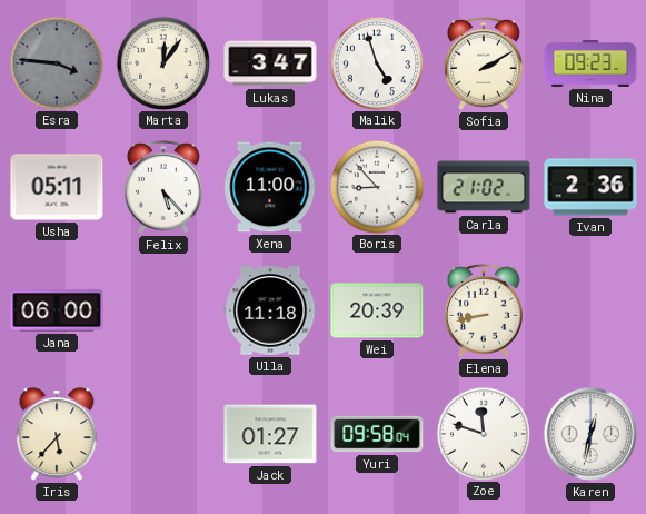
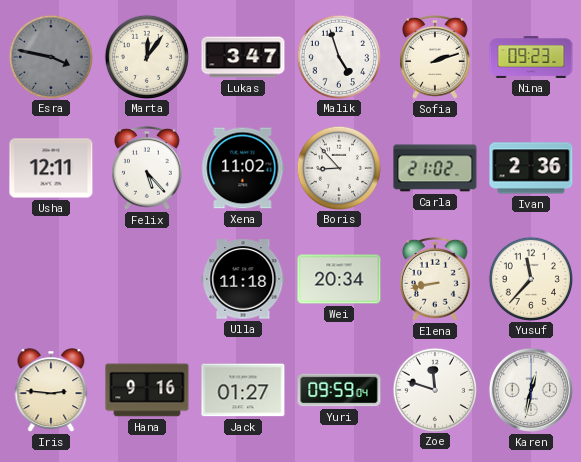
Esra: 3:46 -> 3:47
Sofia: 2:10 -> 2:12
Usha: 05:11 -> 12:11
Xena: 11:00 -> 11:02
Jana: 06:00 -> none
Wei: 20:39 -> 20:34
Yusuf: none -> 11:37
Iris: 5:37 -> 2:46
Hana: none -> 9:16
Yuri: 09:58 -> 09:59
